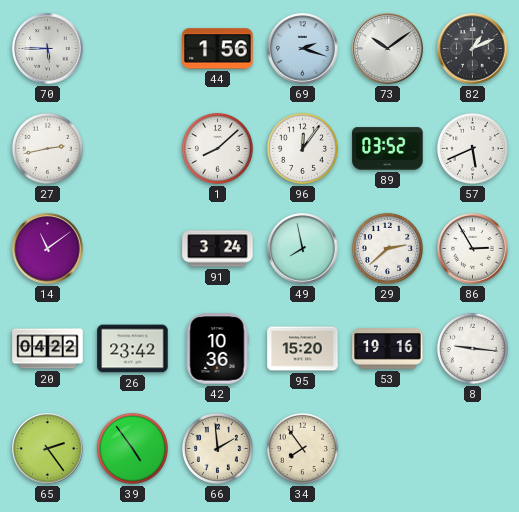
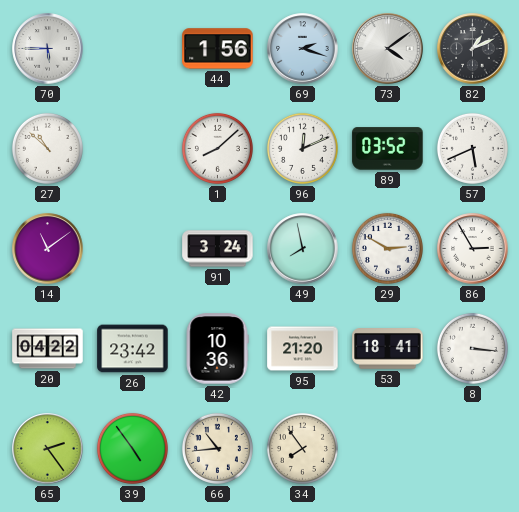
73: 10:09 -> 4:09
27: 2:43 -> 10:52
96: 12:06 -> 12:11
29: 2:38 -> 2:50
95: 15:20 -> 21:20
53: 19:16 -> 18:41
8: 9:16 -> 3:16
66: 1:59 -> 10:44
